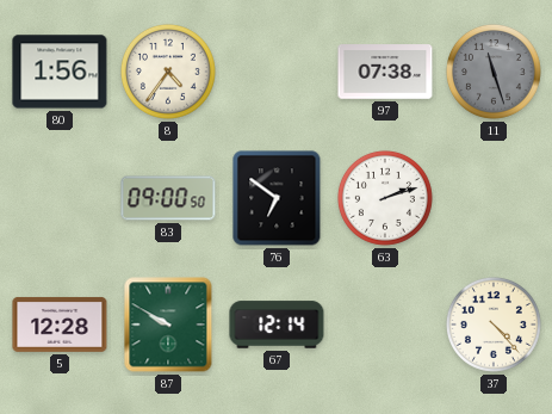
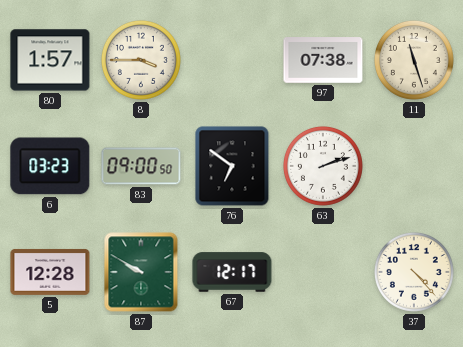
80: 1:56 -> 1:57
8: 4:36 -> 3:45
11 dial: grey -> cream
6: none -> 03:23
67: 12:14 -> 12:17
